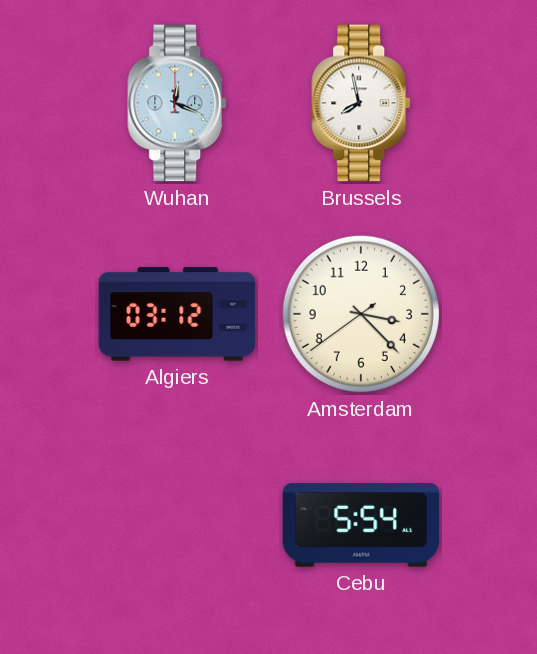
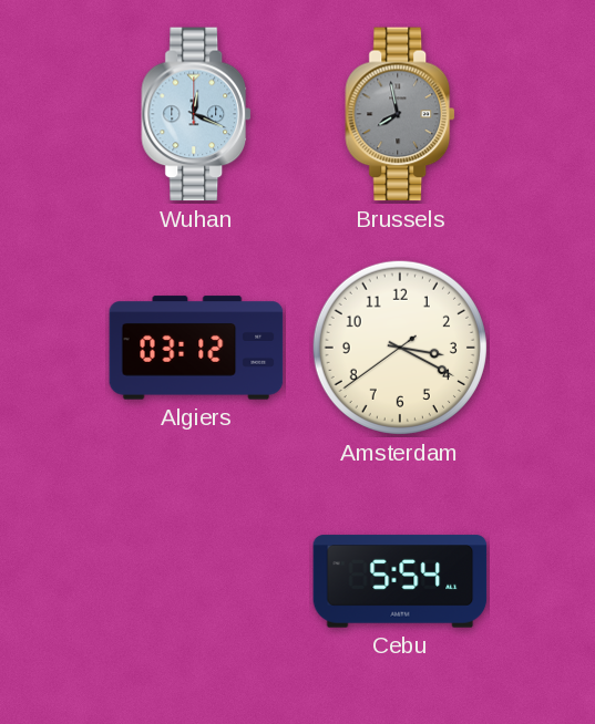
Brussels dial: white -> grey
Amsterdam: 3:22 -> 3:19
